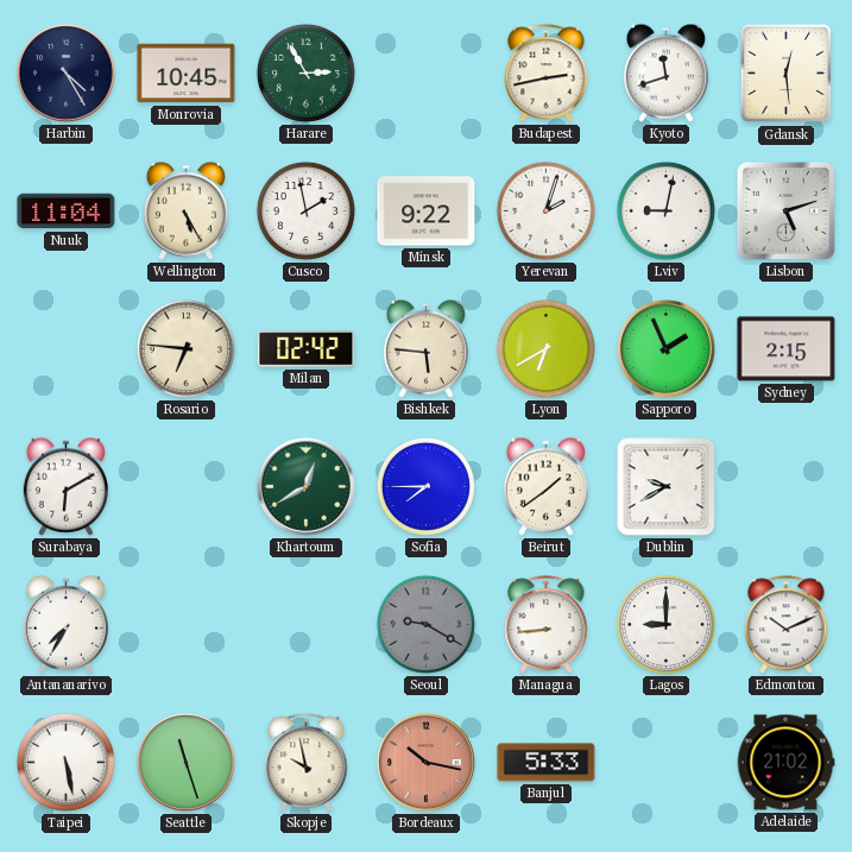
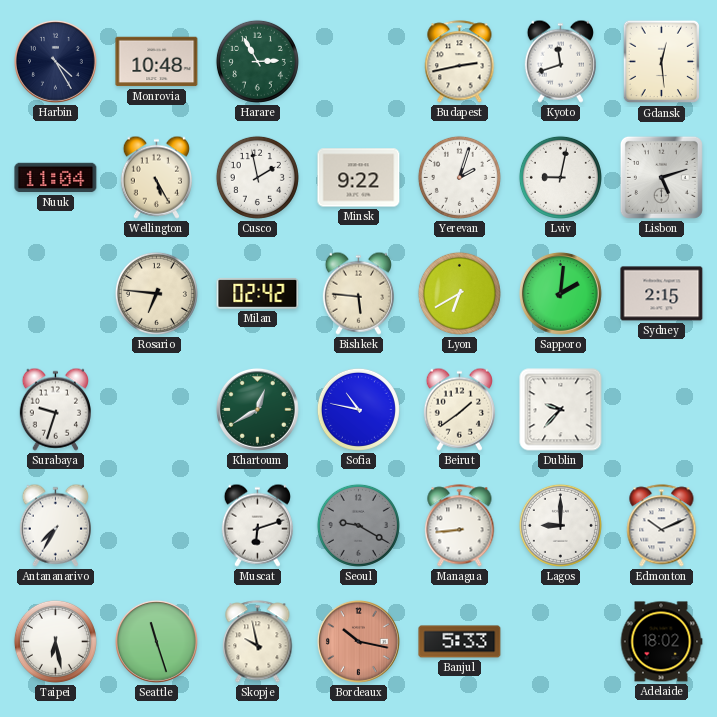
Monrovia: 10:45 -> 10:48
Sapporo: 1:56 -> 2:01
Surabaya: 6:10 -> 9:33
Sofia: 7:45 -> 10:47
Dublin: 9:40 -> 9:37
Muscat: none -> 6:12
Taipei: 5:28 -> 6:28
Adelaide: 21:02 -> 18:02
